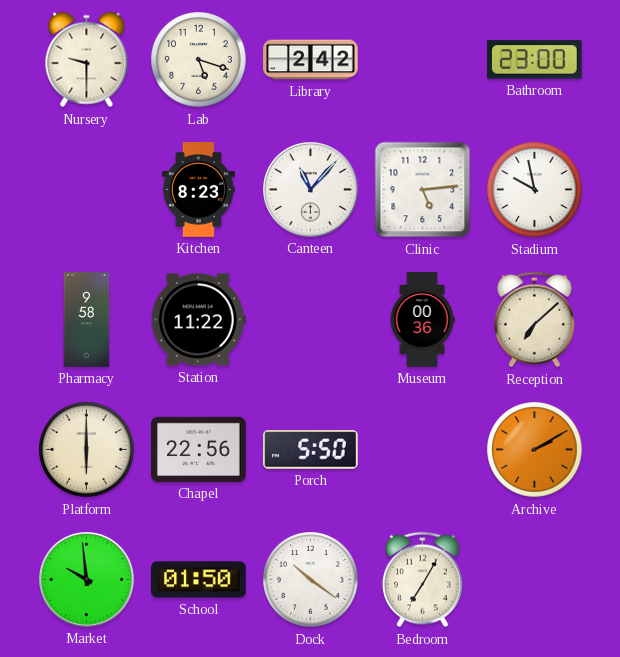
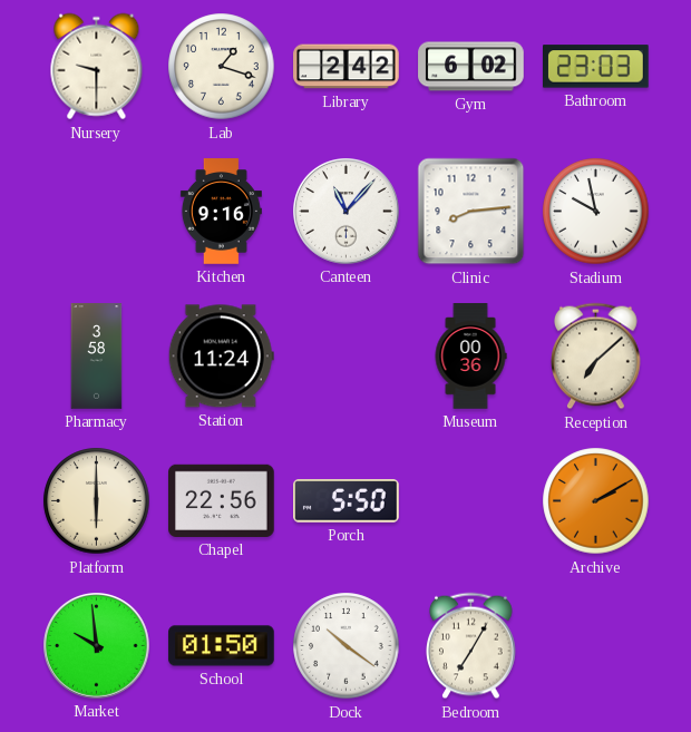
Lab: 5:18 -> 1:18
Gym: none -> 6:02
Bathroom: 23:00 -> 23:03
Kitchen: 8:23 -> 9:16
Clinic: 5:14 -> 8:14
Pharmacy: 9:58 -> 3:58
Station: 11:22 -> 11:24
